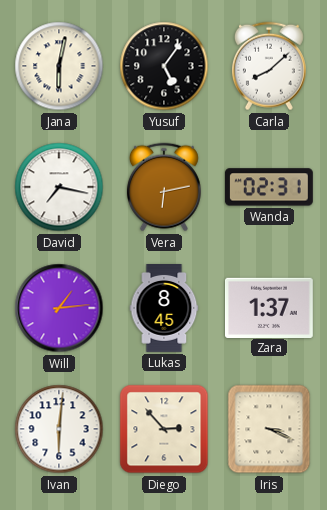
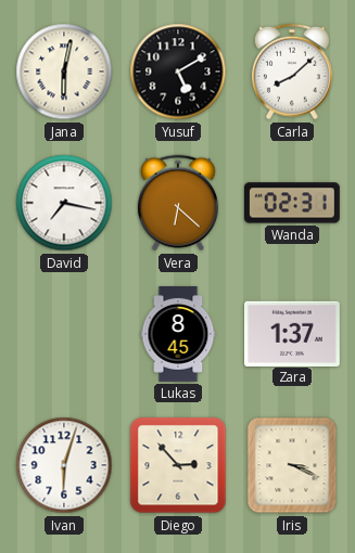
Yusuf: 5:06 -> 5:10
Vera: 6:13 -> 6:22
Will: 1:14 -> none
Ivan: 6:01 -> 6:03
